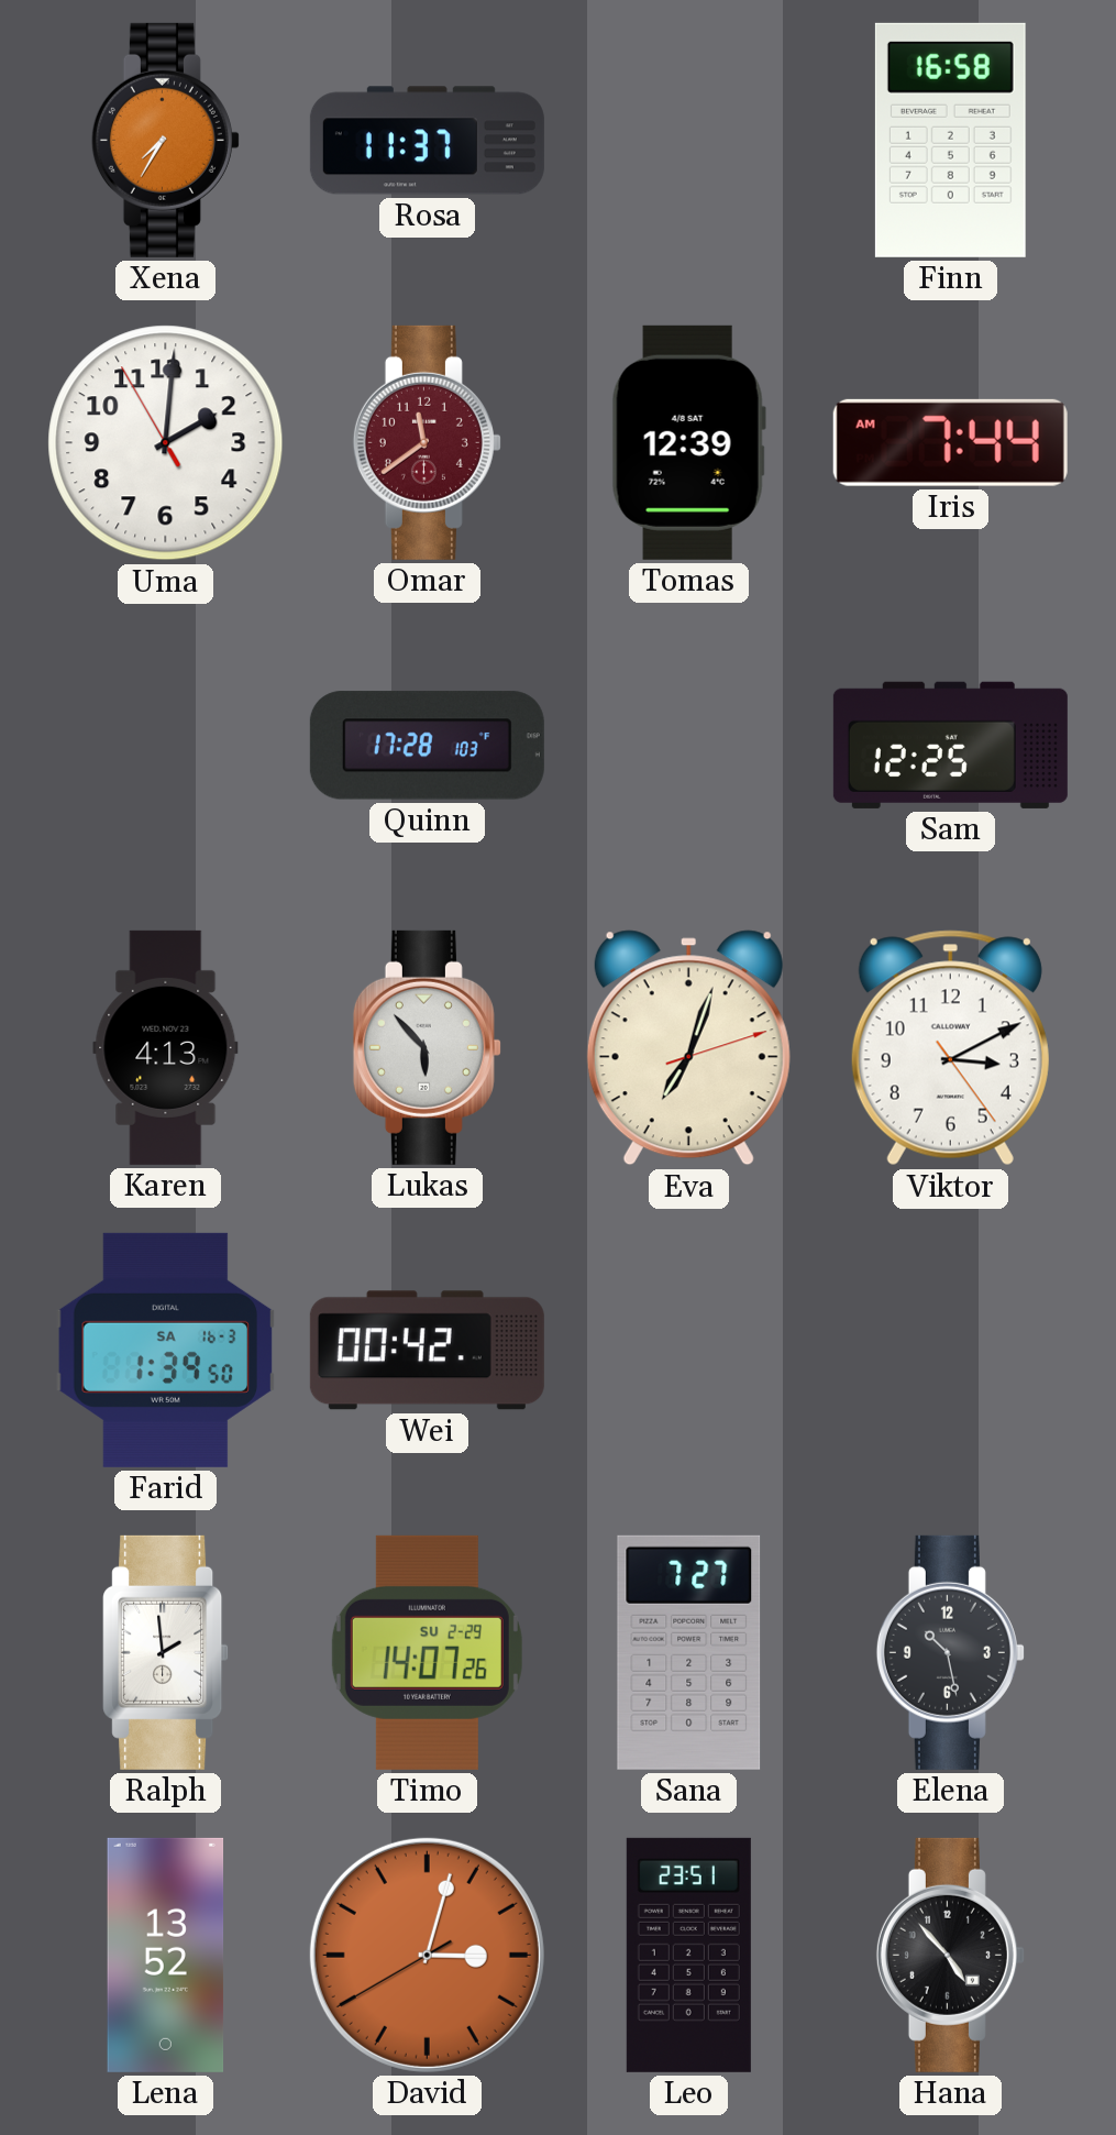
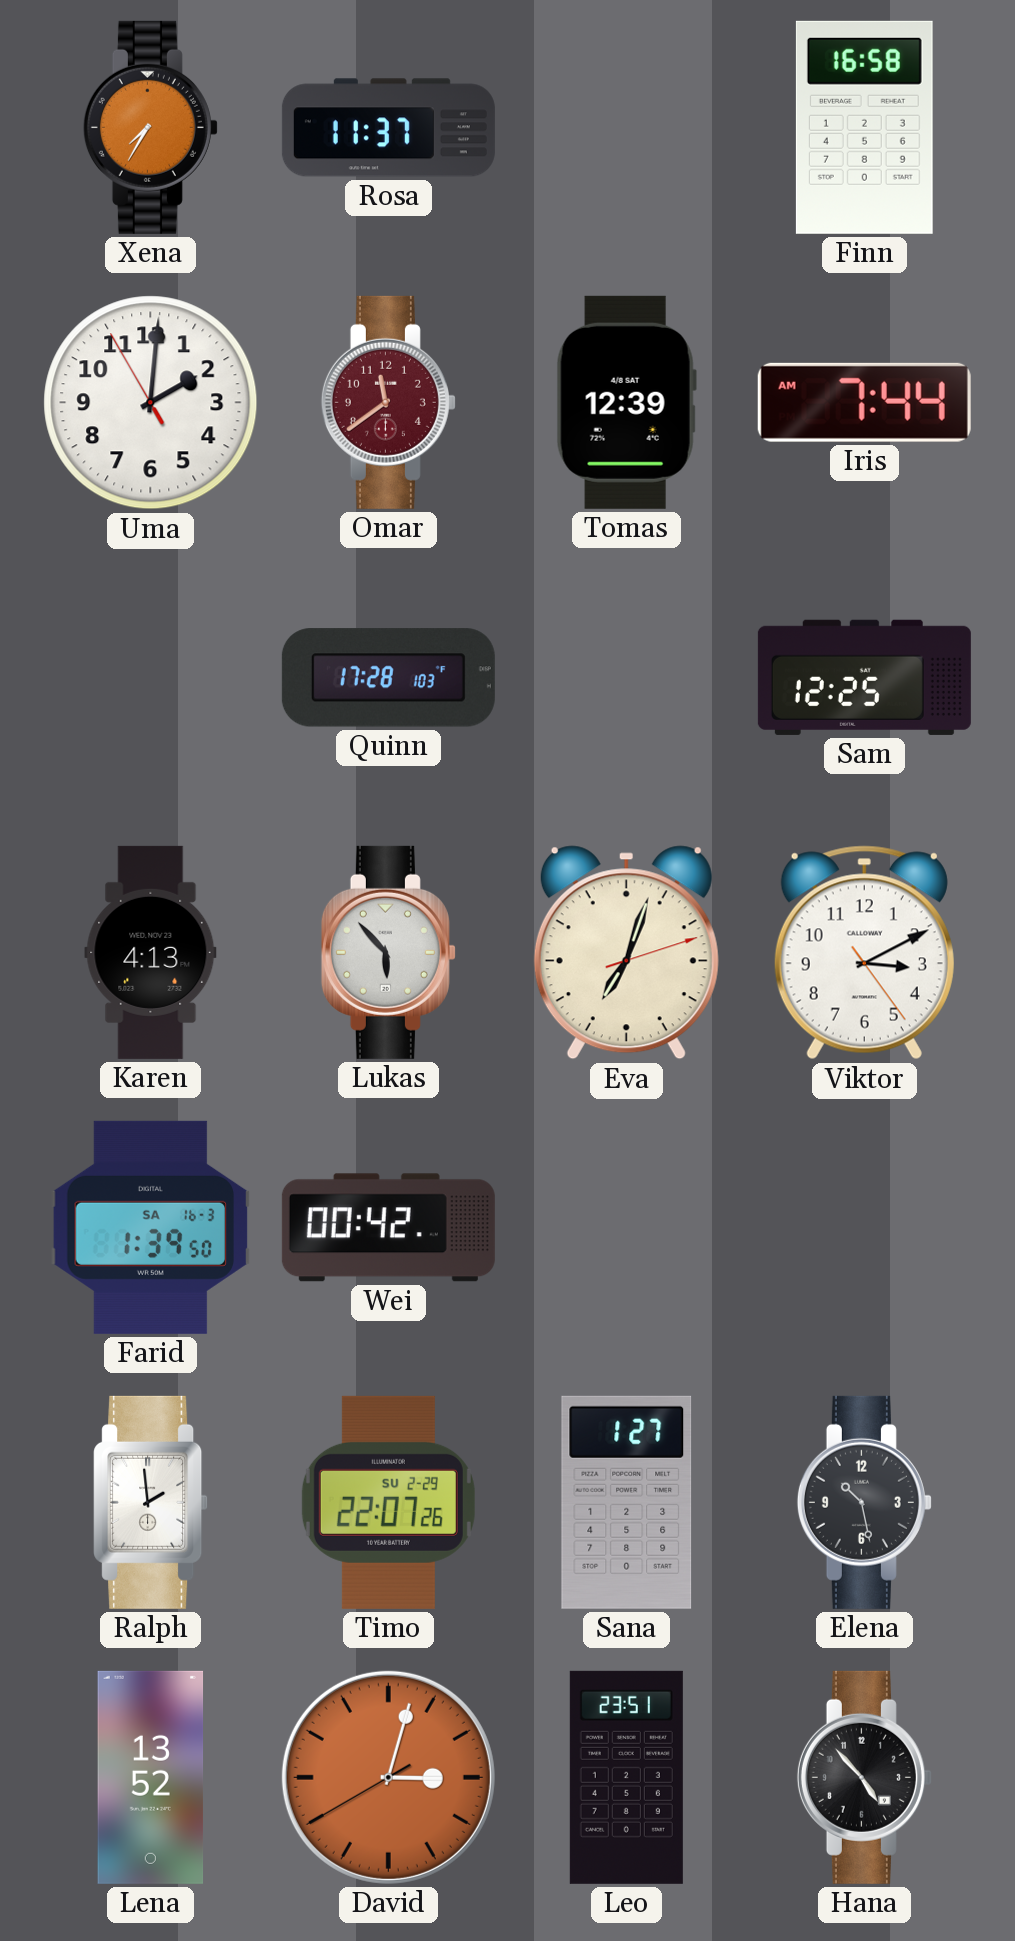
Timo: 14:07 -> 22:07
Sana: 7:27 -> 1:27
